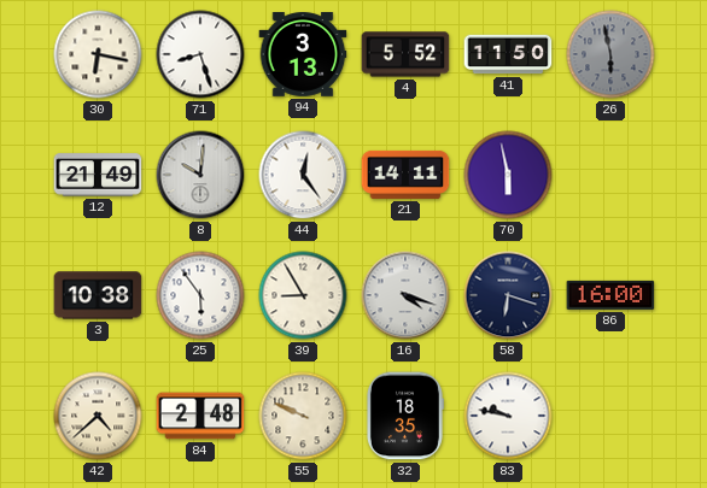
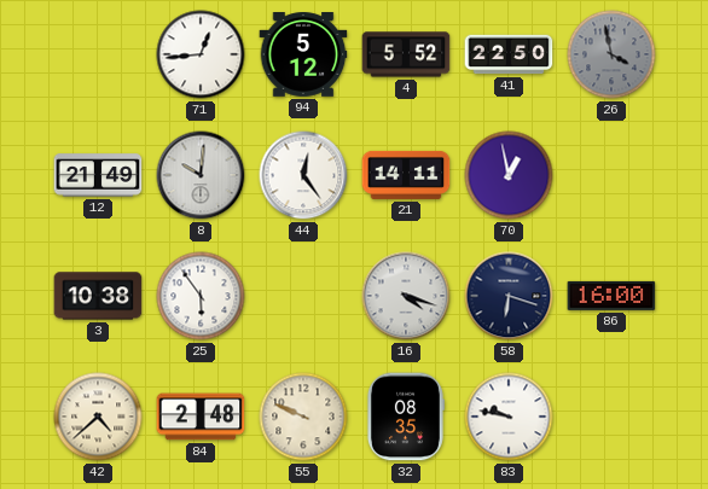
30: 6:17 -> none
71: 8:27 -> 12:44
94: 3:13 -> 5:12
41: 11:50 -> 22:50
26: 5:58 -> 3:58
70: 5:58 -> 12:58
39: 8:55 -> none
32: 18:35 -> 08:35
